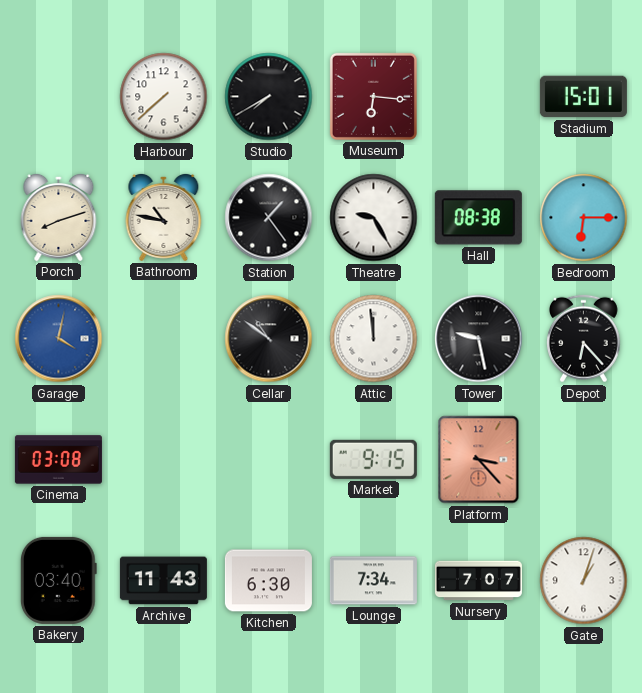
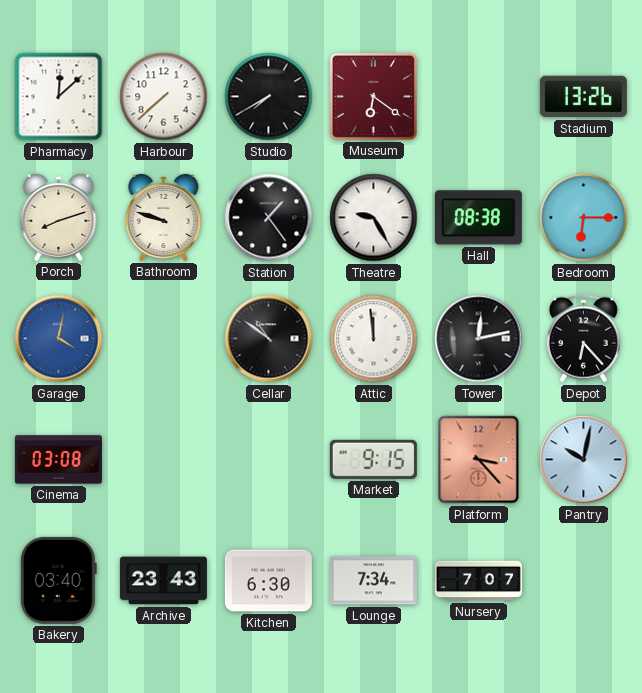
Pharmacy: none -> 12:08
Museum: 6:16 -> 6:21
Stadium: 15:01 -> 13:26
Bathroom: 10:47 -> 9:48
Tower: 9:28 -> 12:13
Pantry: none -> 10:02
Archive: 11:43 -> 23:43
Gate: 1:03 -> none
